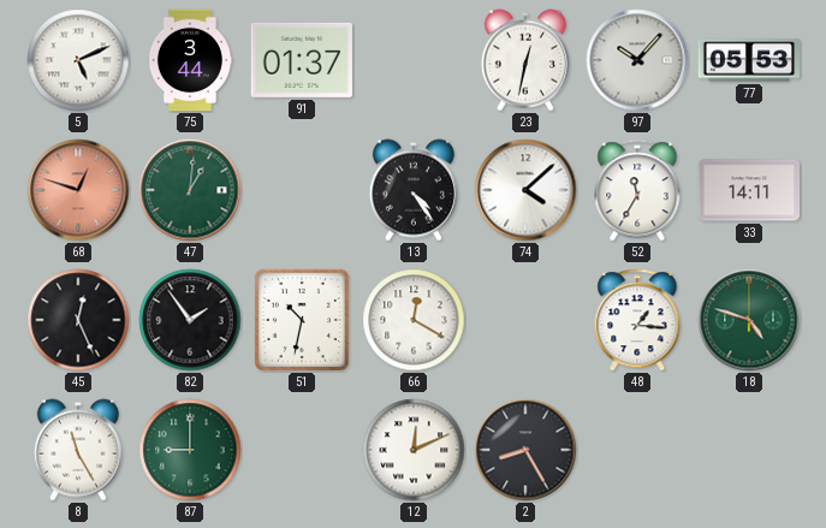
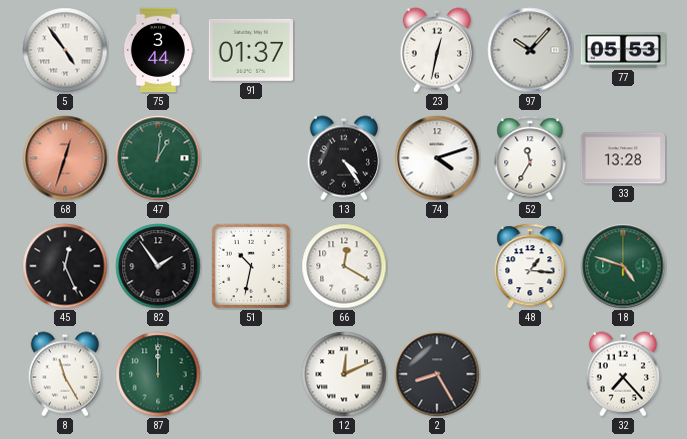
5: 5:11 -> 4:54
68: 12:48 -> 12:33
74: 4:08 -> 4:12
33: 14:11 -> 13:28
87: 9:00 -> 12:00
32: none -> 7:23
